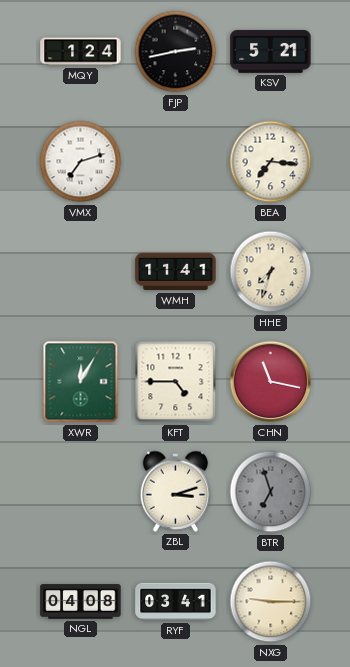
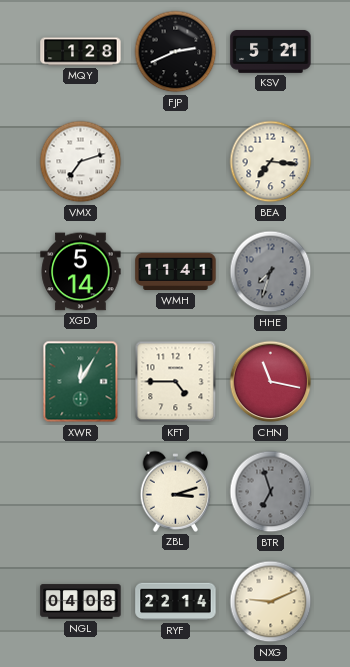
MQY: 1:24 -> 1:28
FJP: 2:43 -> 2:41
XGD: none -> 5:14
HHE dial: cream -> grey
RYF: 03:41 -> 22:14
NXG: 9:15 -> 9:11
